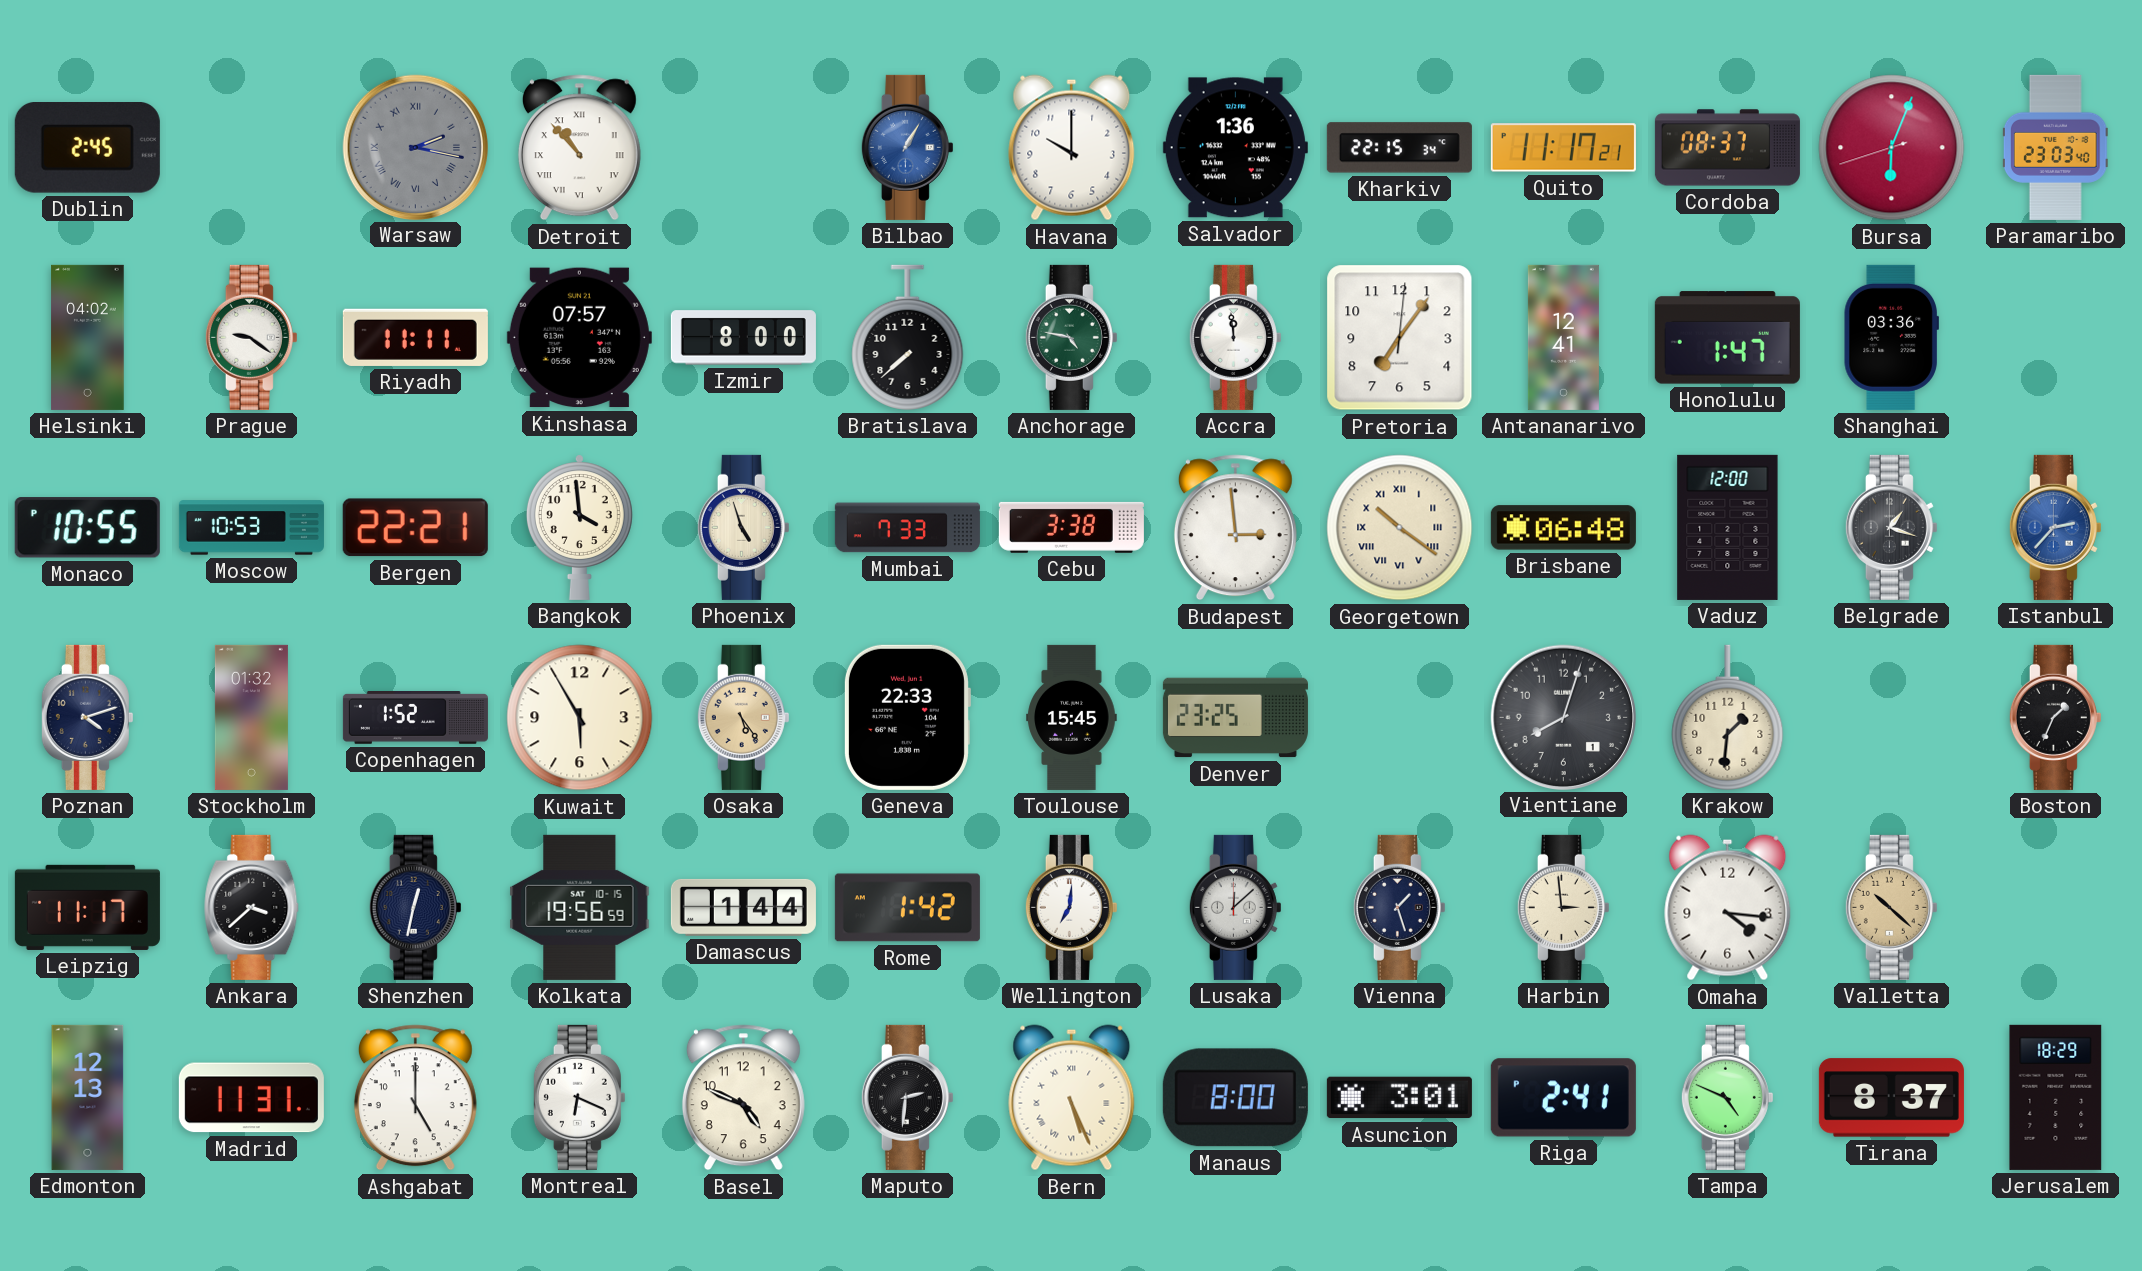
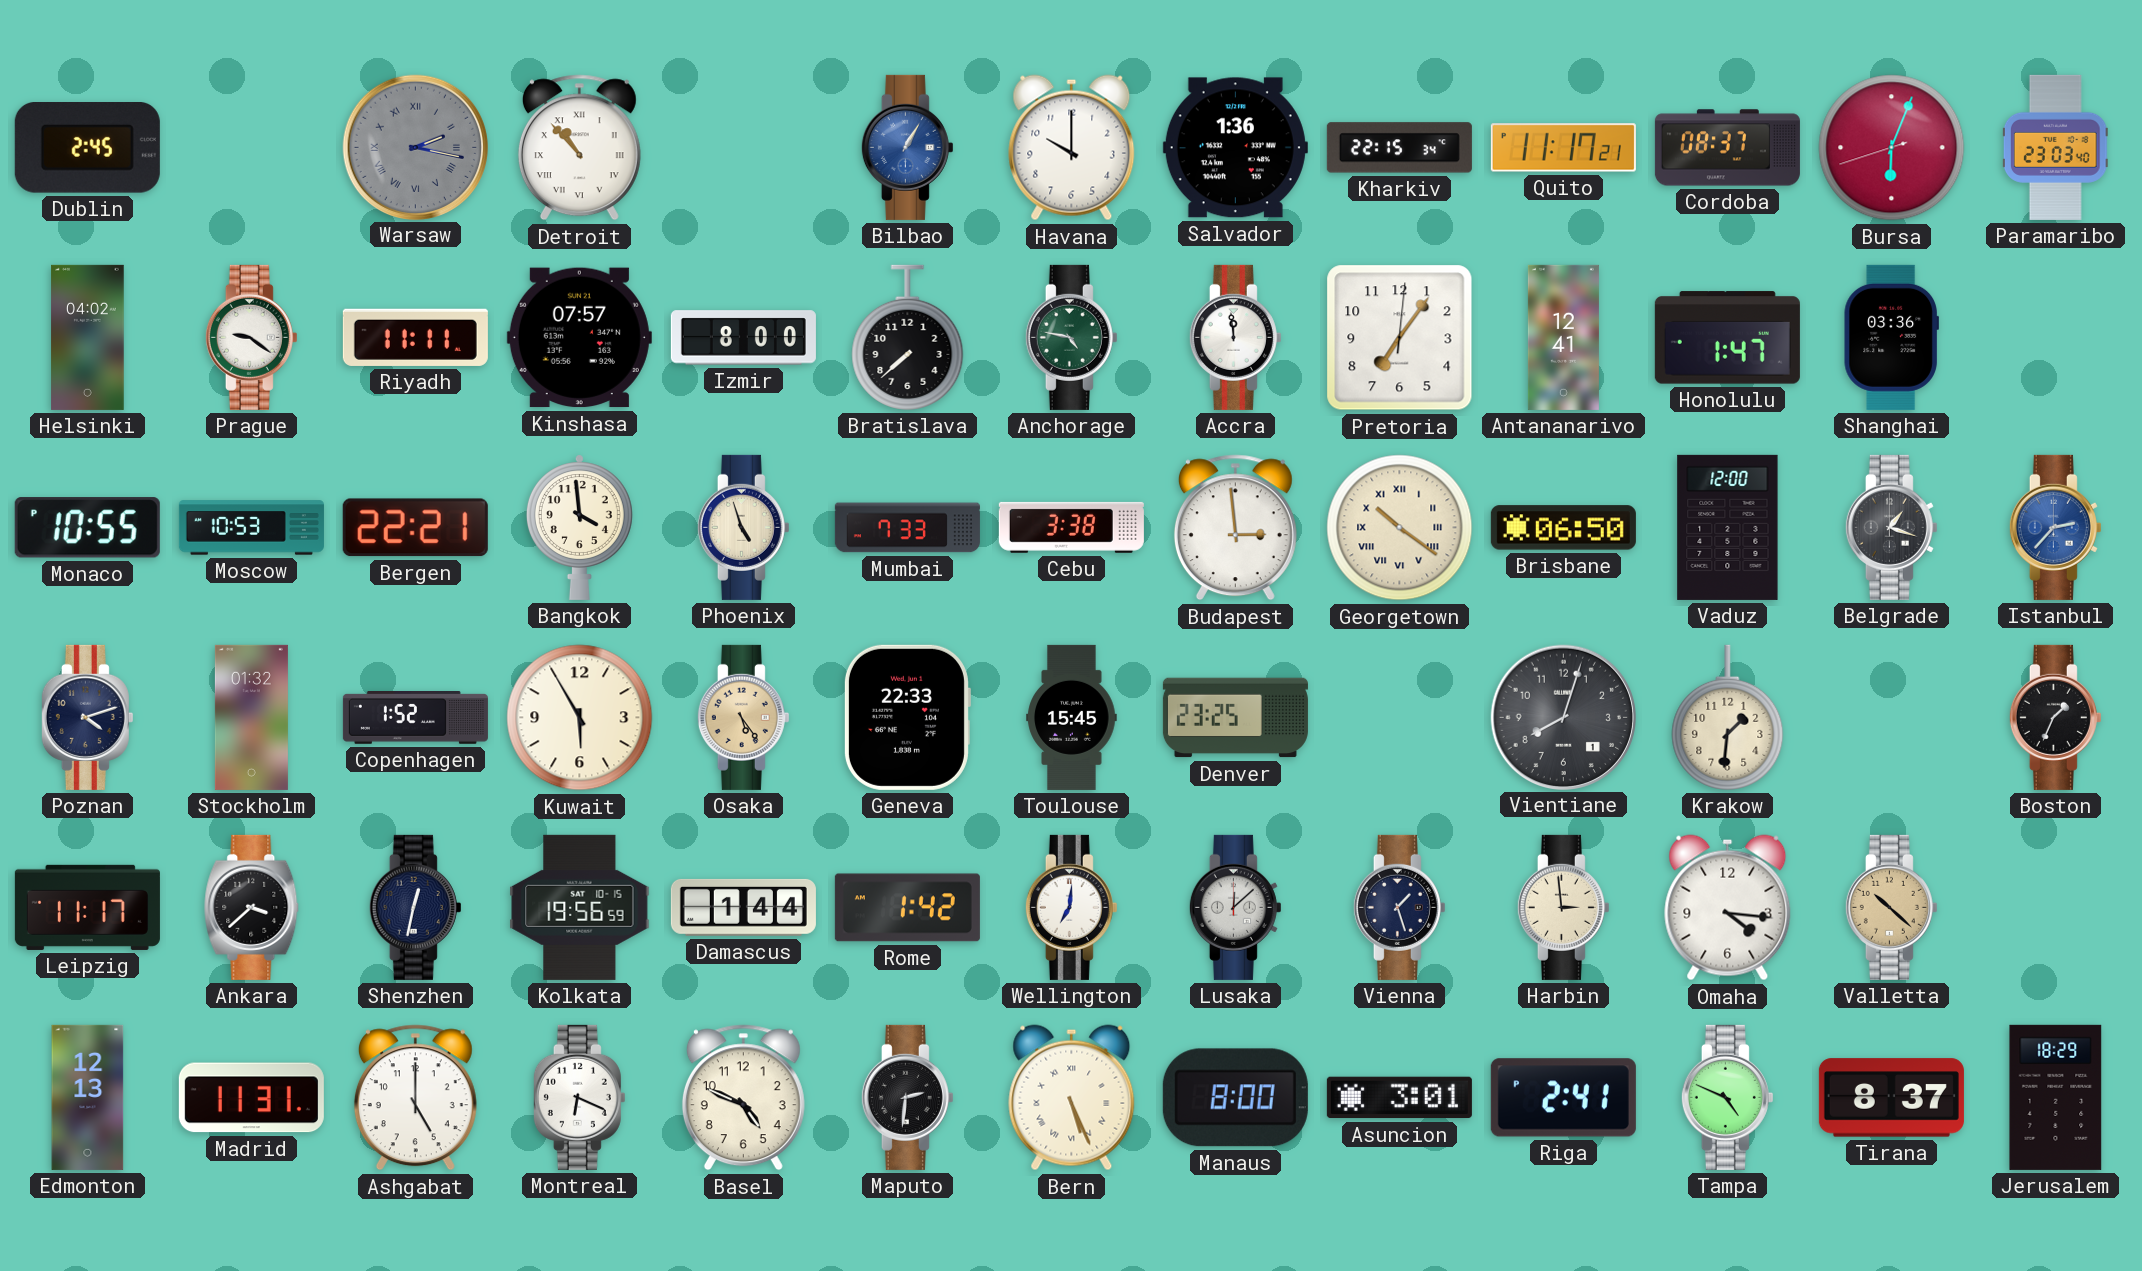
Brisbane: 06:48 -> 06:50
